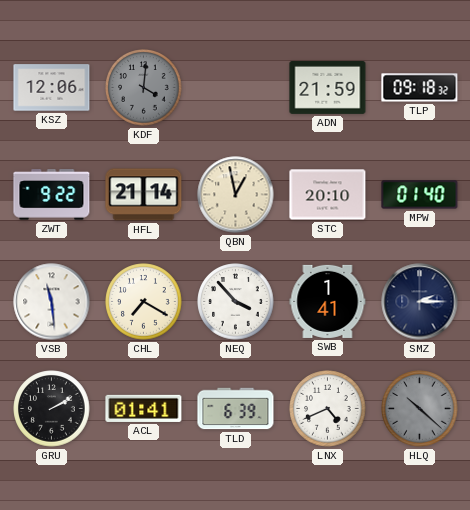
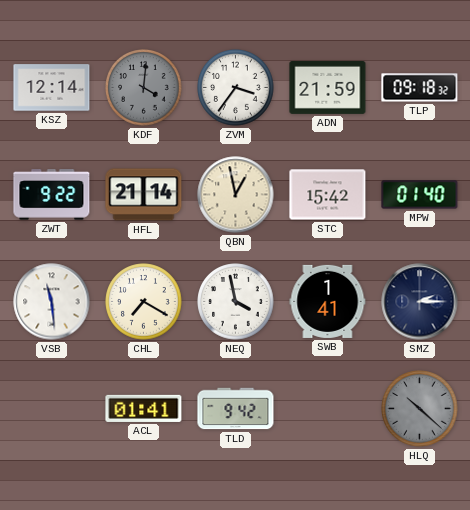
KSZ: 12:06 -> 12:14
ZVM: none -> 3:36
STC: 20:10 -> 15:42
NEQ: 3:53 -> 3:58
GRU: 2:10 -> none
TLD: 6:39 -> 9:42
LNX: 4:41 -> none
